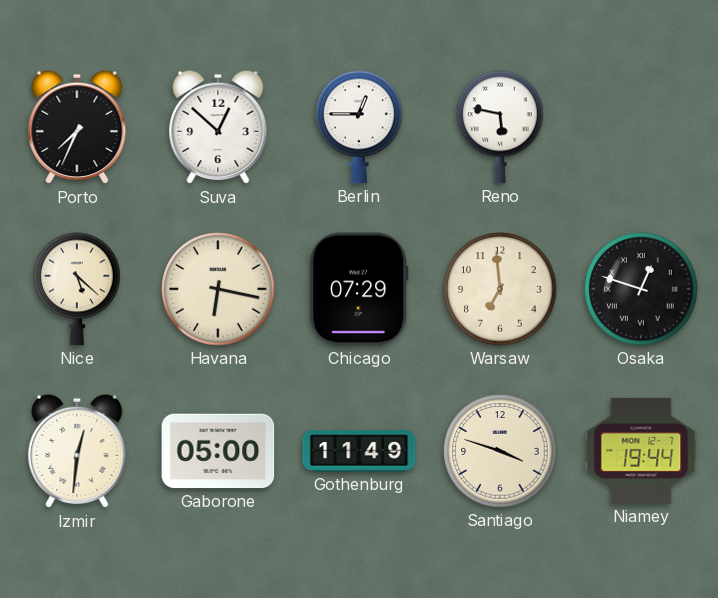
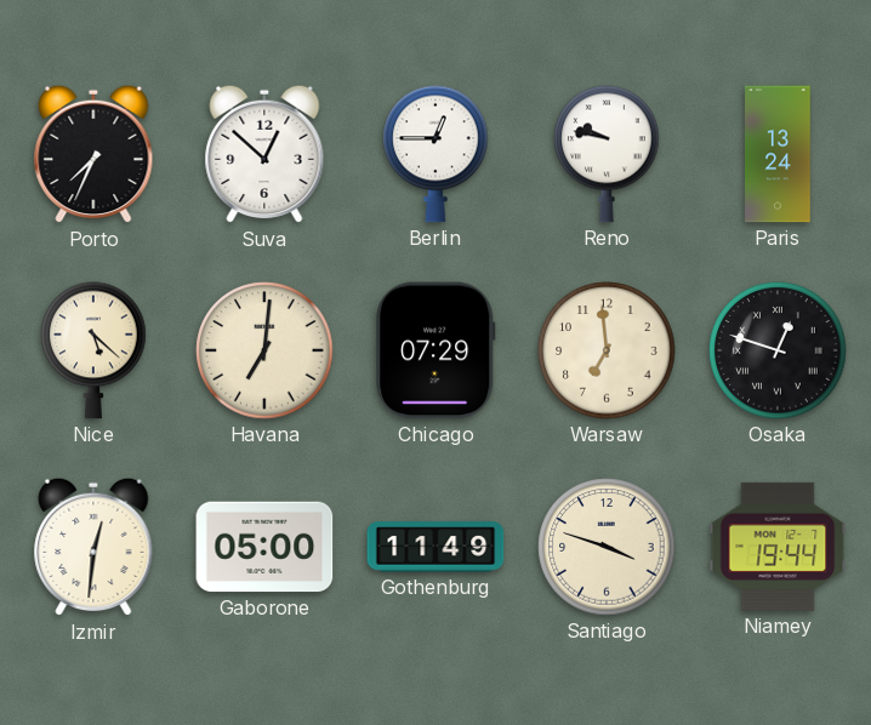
Reno: 5:47 -> 9:47
Paris: none -> 13:24
Havana: 6:17 -> 7:01
